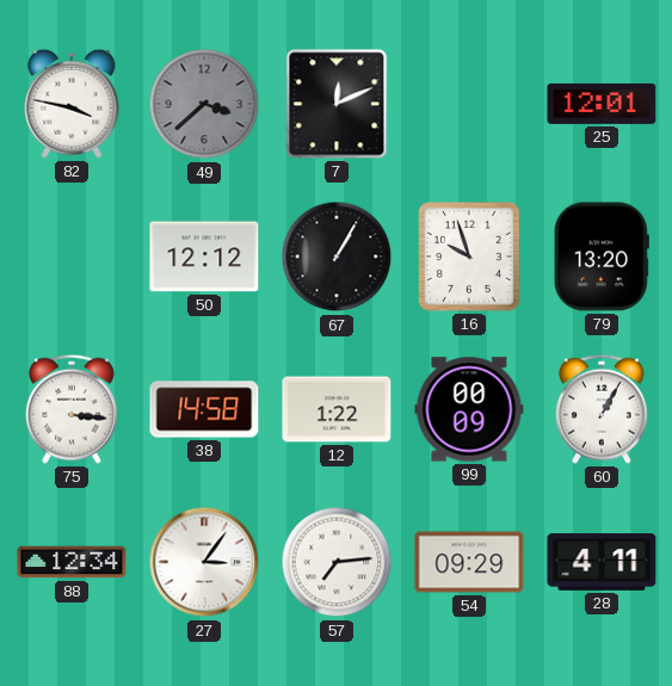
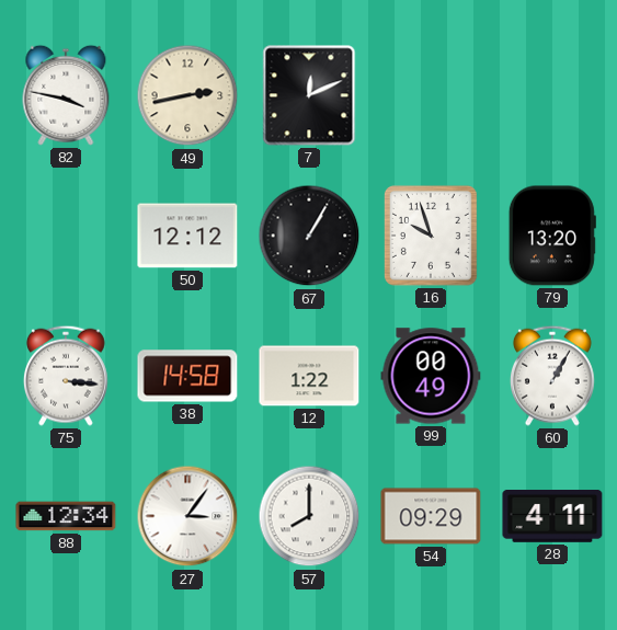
49: 3:38 -> 2:43
49 dial: grey -> cream
25: 12:01 -> none
99: 00:09 -> 00:49
57: 7:14 -> 8:00
